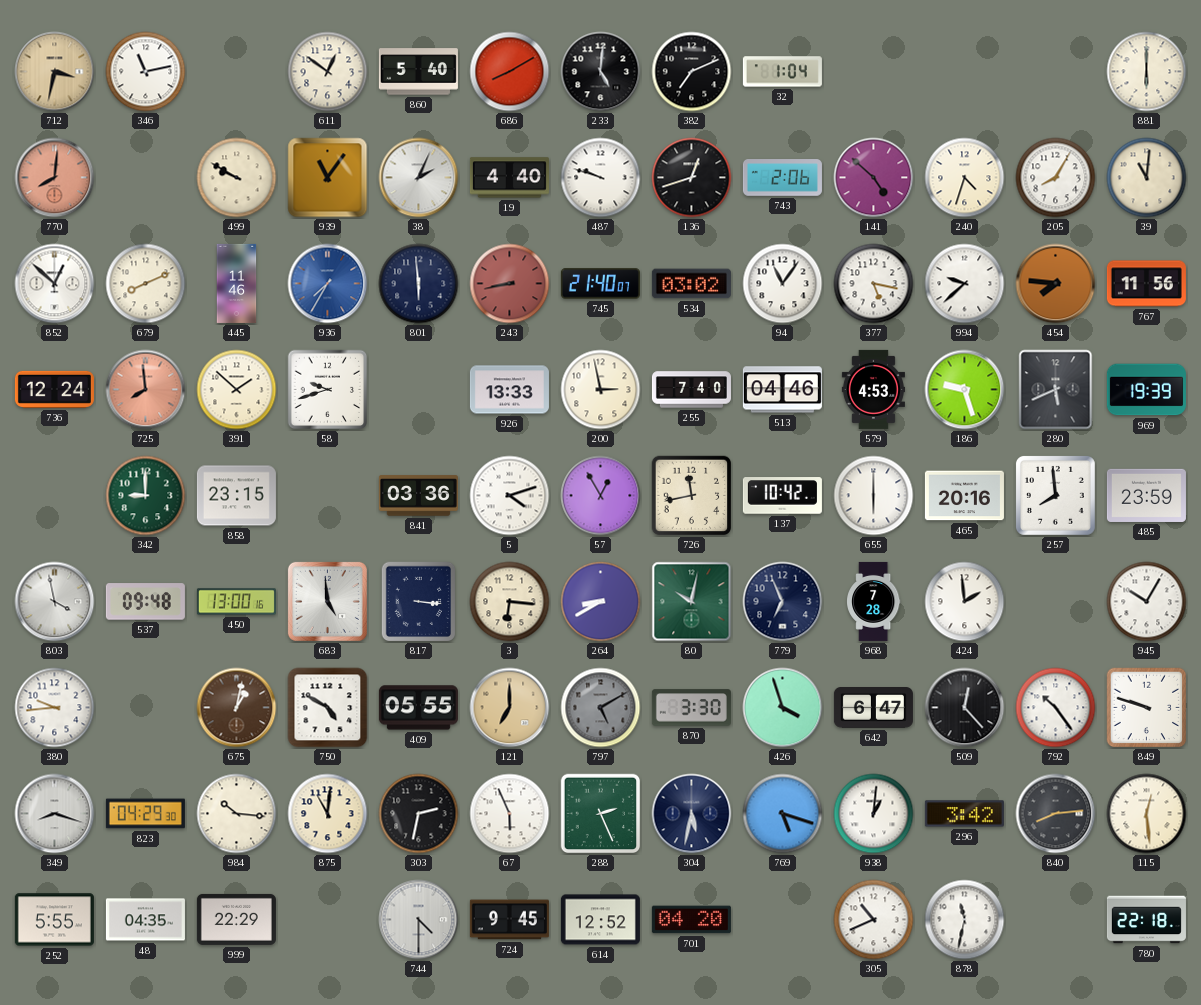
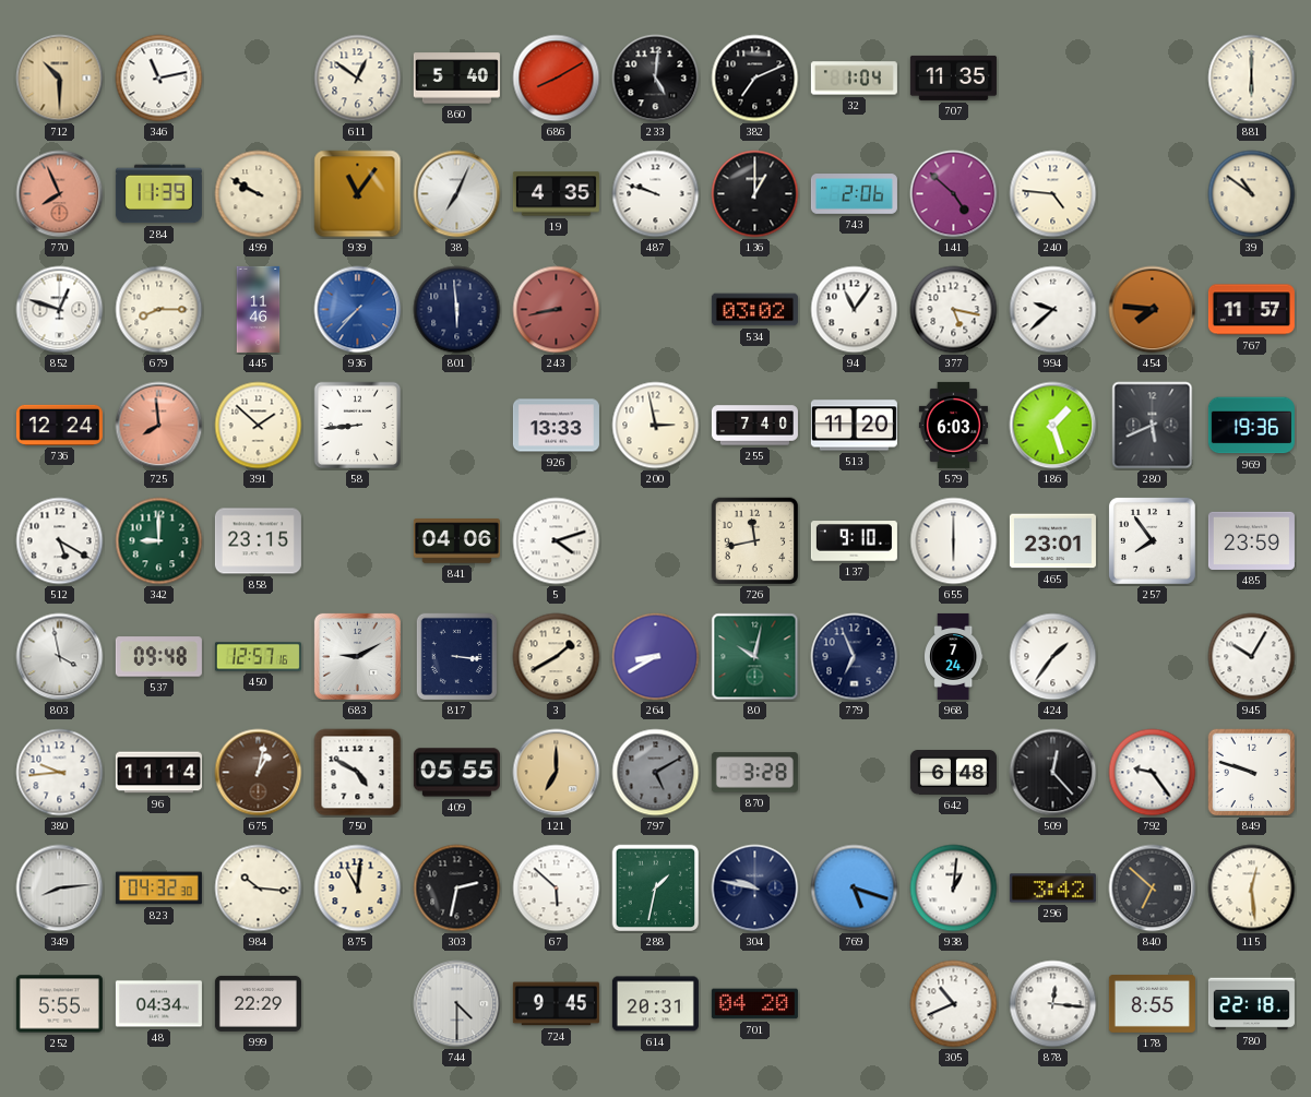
712: 3:32 -> 10:30
707: none -> 11:35
770: 8:01 -> 7:56
284: none -> 11:39
38: 2:04 -> 7:04
19: 4:40 -> 4:35
136: 12:42 -> 1:00
240: 4:33 -> 4:46
205: 8:05 -> none
39: 11:01 -> 10:51
852: 12:52 -> 12:48
679: 8:11 -> 8:15
936: 7:35 -> 7:37
745: 21:40 -> none
767: 11:56 -> 11:57
58: 9:42 -> 8:44
513: 04:46 -> 11:20
579: 4:53 -> 6:03
186: 9:27 -> 1:27
969: 19:39 -> 19:36
512: none -> 5:20
841: 03:36 -> 04:06
57: 12:55 -> none
137: 10:42 -> 9:10
465: 20:16 -> 23:01
257: 7:59 -> 7:54
450: 13:00 -> 12:57
683: 4:59 -> 9:10
3: 6:16 -> 1:40
968: 7:28 -> 7:24
424: 1:59 -> 1:36
96: none -> 11:14
870: 3:30 -> 3:28
426: 3:57 -> none
642: 6:47 -> 6:48
792: 10:24 -> 9:24
349: 8:18 -> 8:14
823: 04:29 -> 04:32
67: 5:56 -> 5:52
288: 2:26 -> 1:32
304: 5:32 -> 9:47
840: 8:14 -> 6:52
48: 04:35 -> 04:34
614: 12:52 -> 20:31
878: 11:32 -> 12:16
178: none -> 8:55
